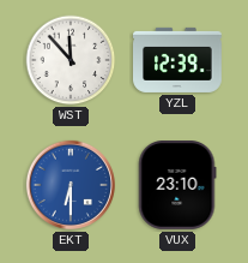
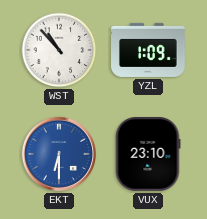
WST: 11:53 -> 10:53
YZL: 12:39 -> 1:09
